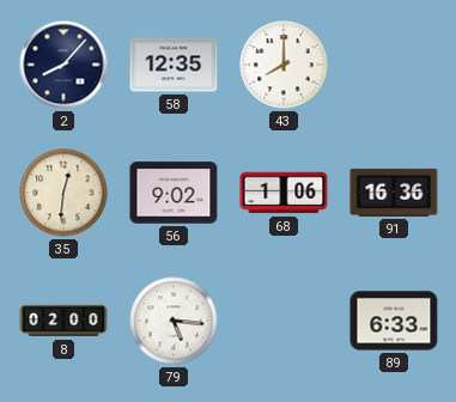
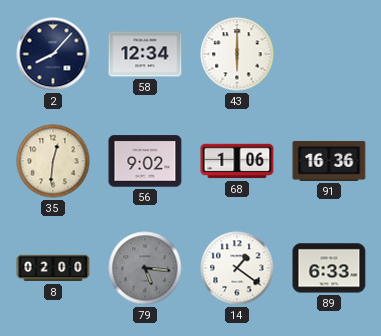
58: 12:35 -> 12:34
43: 8:00 -> 6:00
79 dial: white -> grey
14: none -> 1:21
